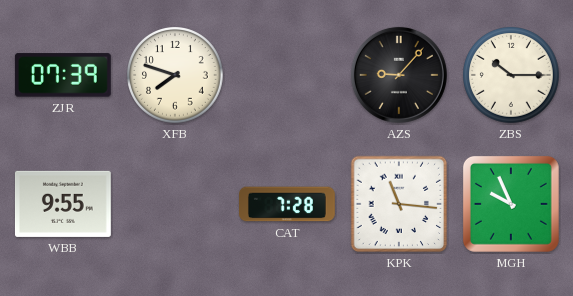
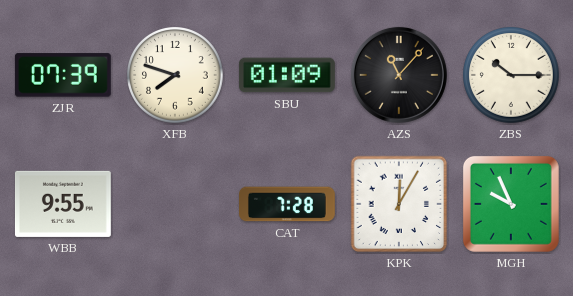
SBU: none -> 01:09
AZS: 9:07 -> 11:07
KPK: 11:16 -> 12:05
